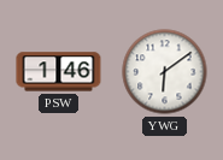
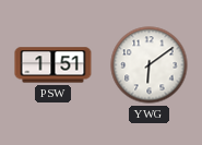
PSW: 1:46 -> 1:51
